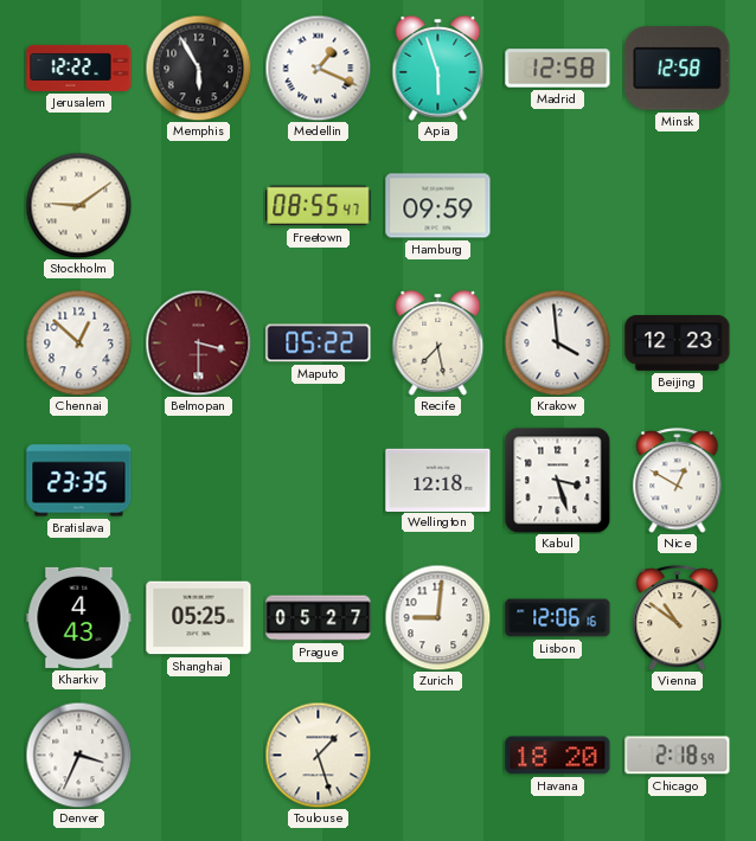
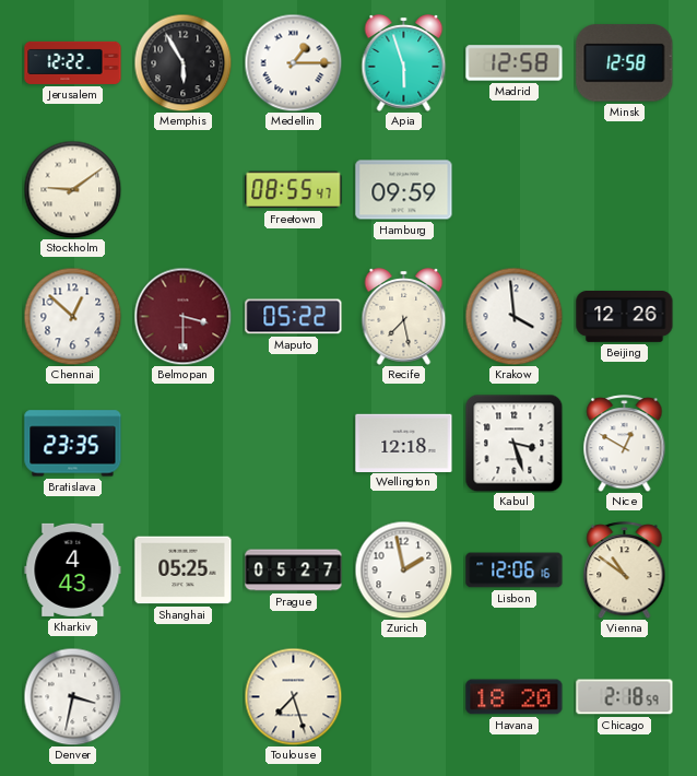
Medellin: 1:19 -> 1:15
Beijing: 12:23 -> 12:26
Zurich: 9:01 -> 1:58
Denver: 3:34 -> 3:32
Toulouse: 1:27 -> 7:27
